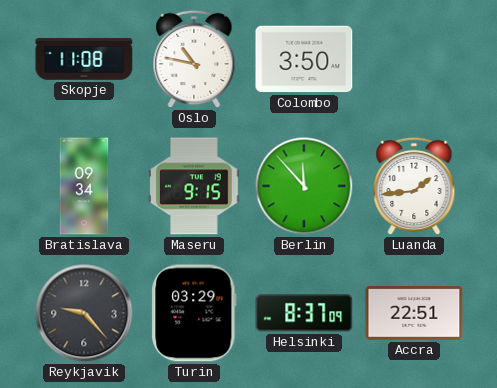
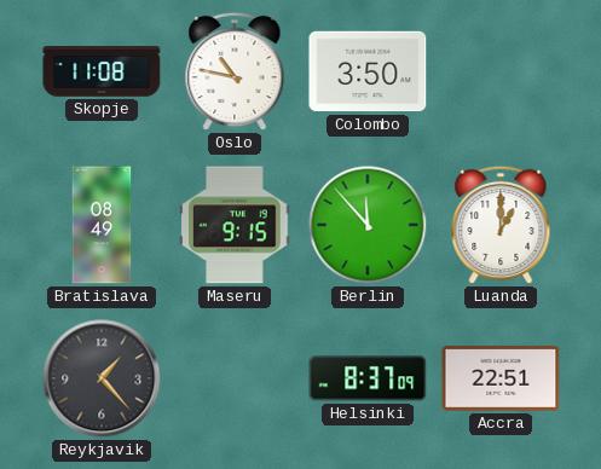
Bratislava: 09:34 -> 08:49
Luanda: 1:44 -> 1:00
Reykjavik: 9:23 -> 1:23
Turin: 03:29 -> none
